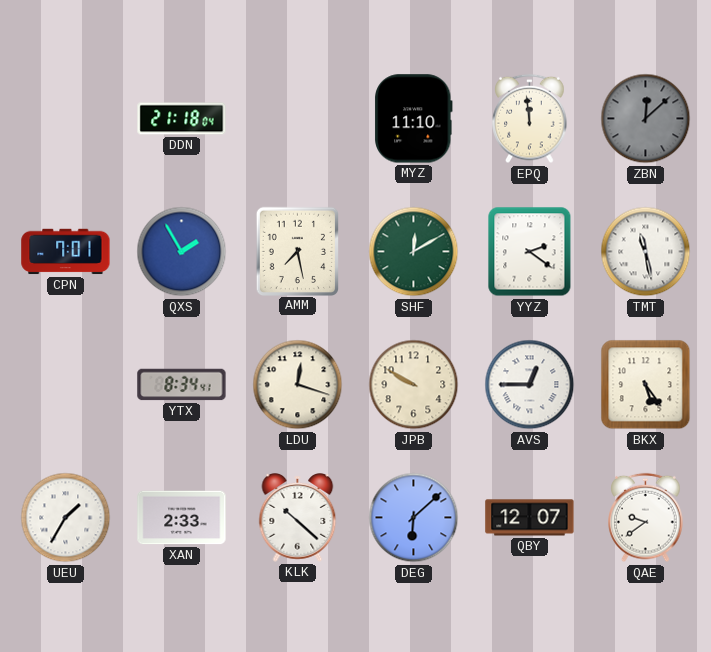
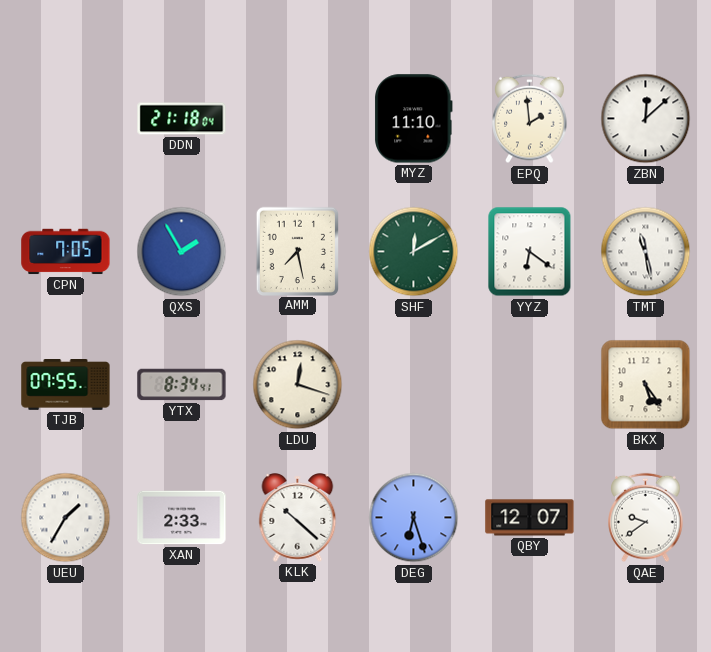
EPQ: 11:59 -> 1:59
ZBN dial: grey -> white
CPN: 7:01 -> 7:05
YYZ: 2:21 -> 6:21
TJB: none -> 07:55
JPB: 9:50 -> none
AVS: 12:45 -> none
DEG: 6:08 -> 6:27
